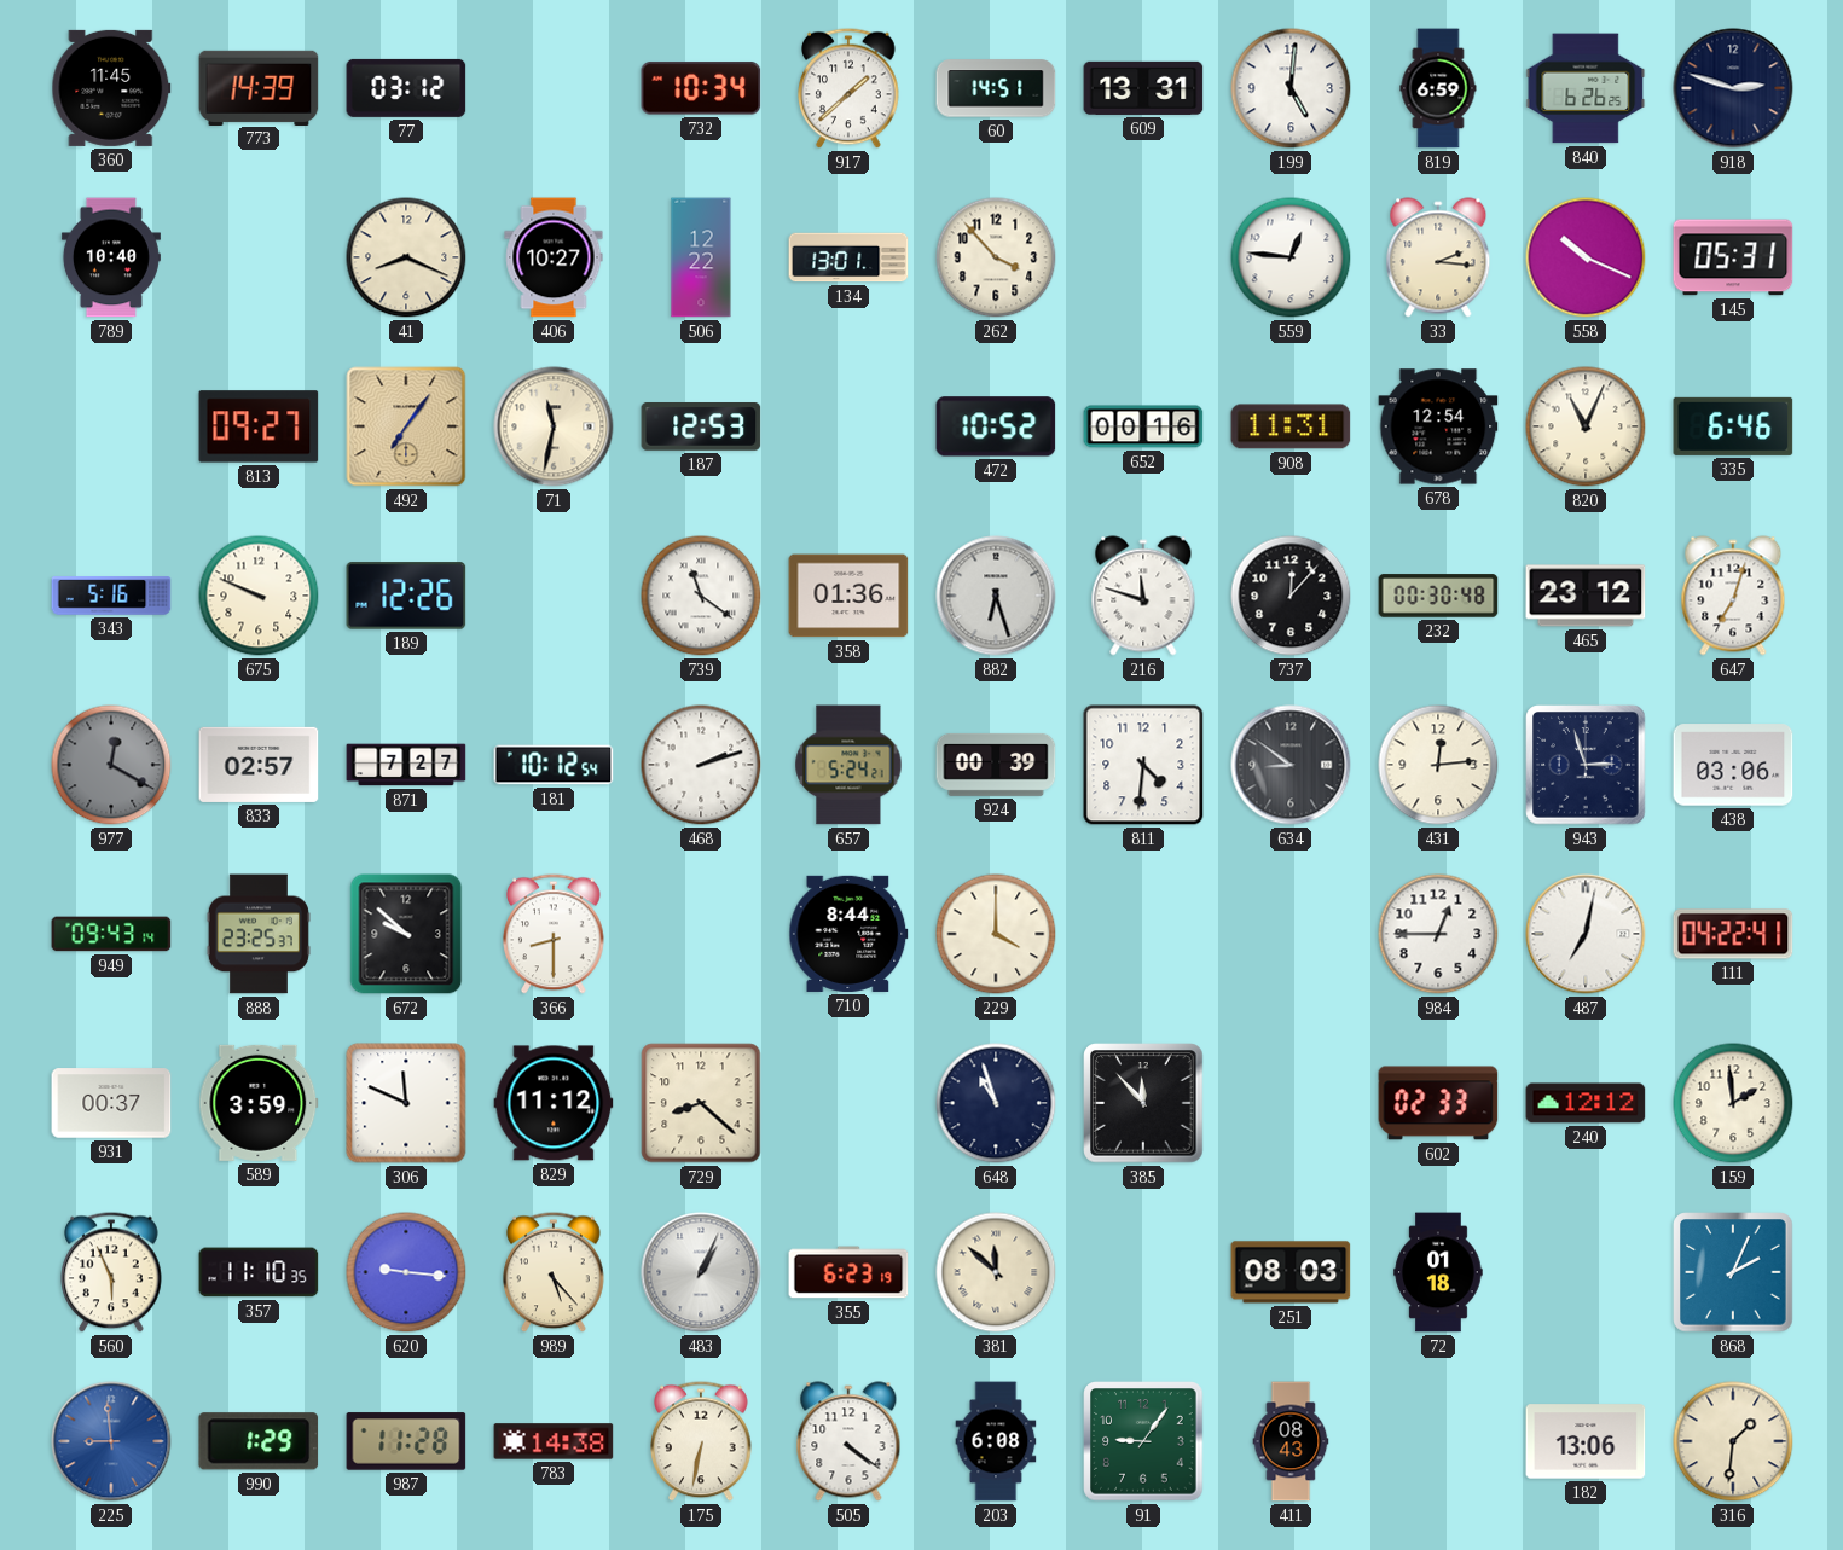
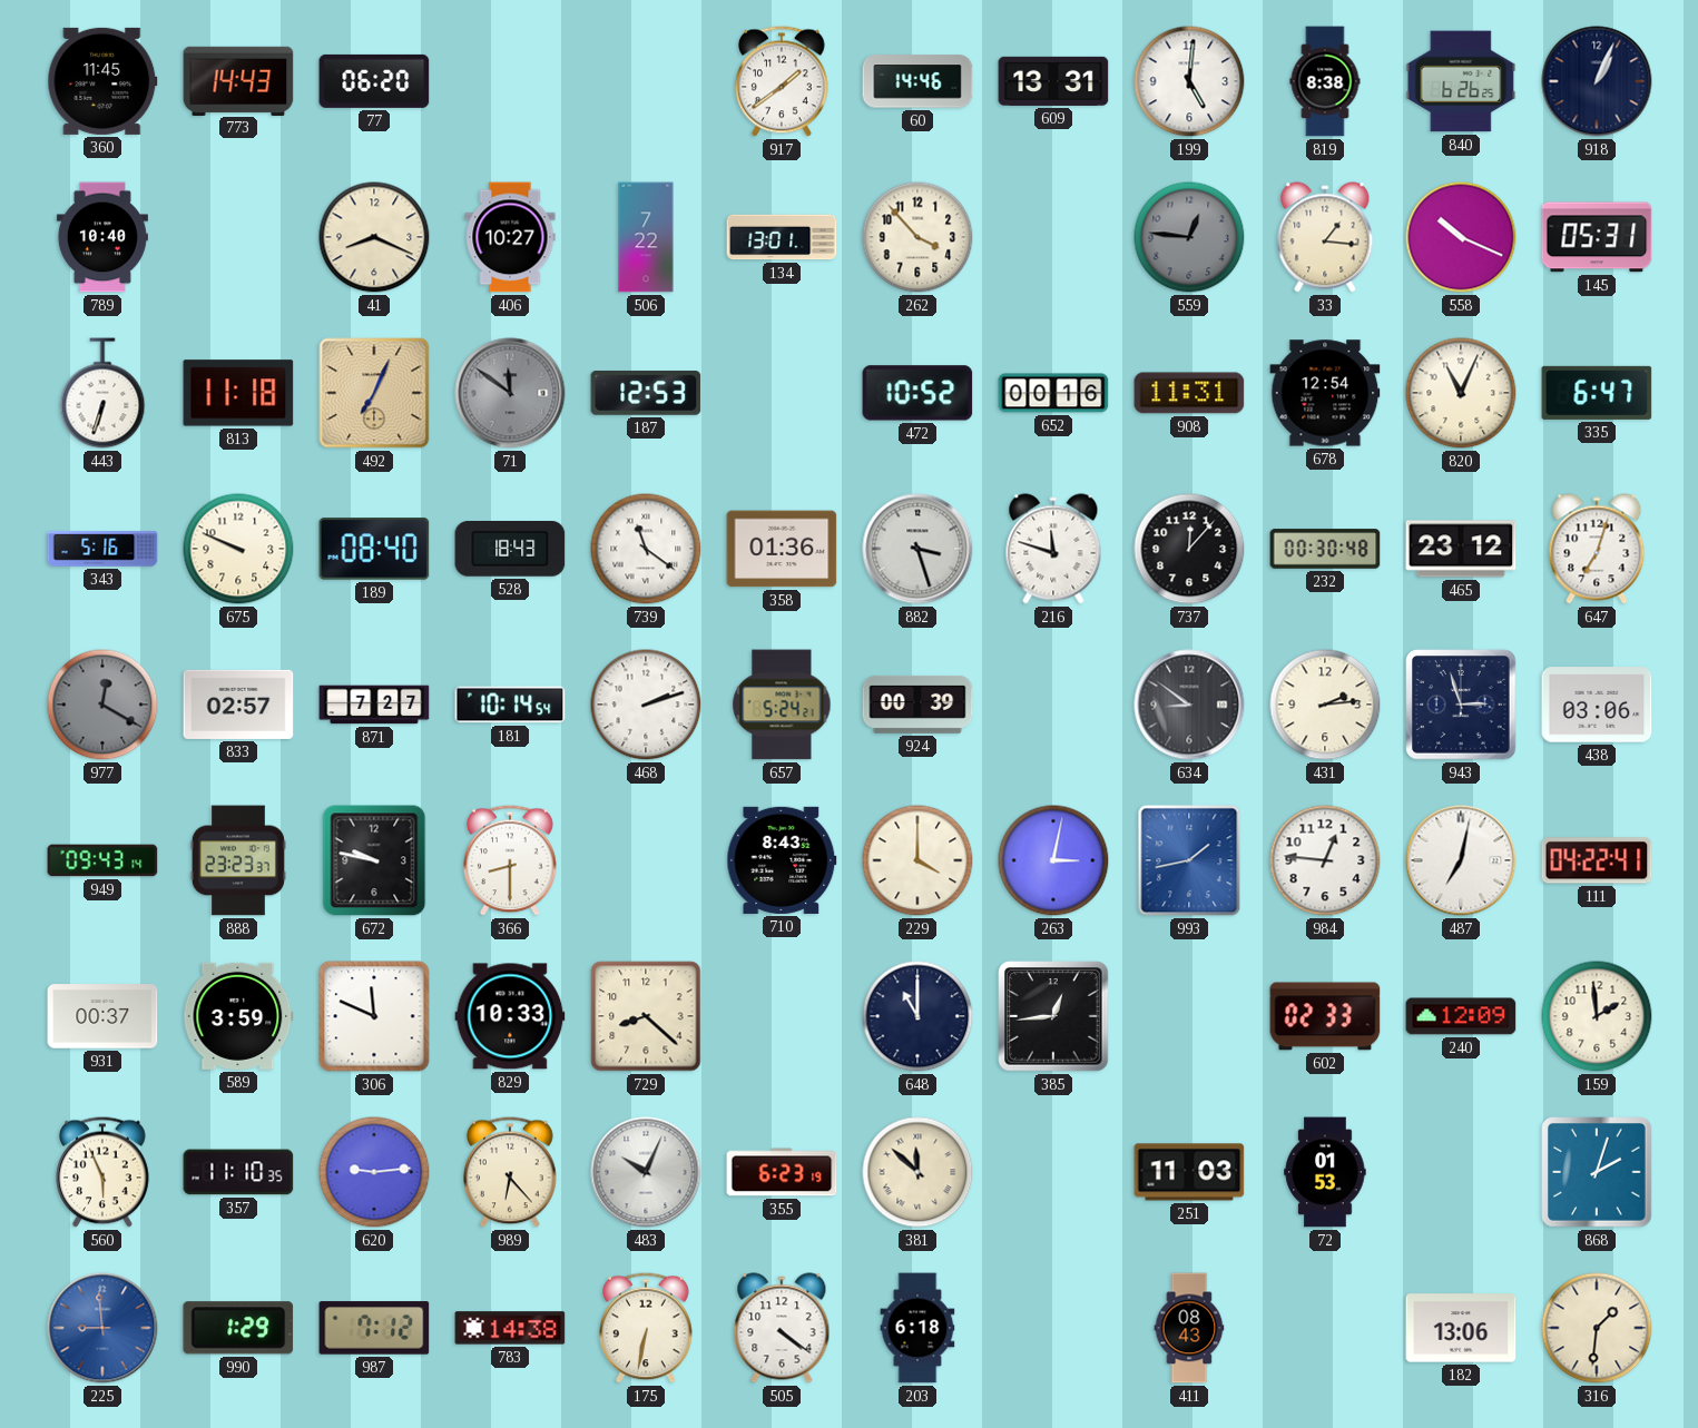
773: 14:39 -> 14:43
77: 03:12 -> 06:20
732: 10:34 -> none
917: 1:38 -> 1:39
60: 14:51 -> 14:46
819: 6:59 -> 8:38
918: 2:48 -> 1:04
506: 12:22 -> 7:22
559 dial: white -> grey
33: 2:16 -> 1:16
443: none -> 6:33
813: 09:27 -> 11:18
492: 7:06 -> 7:04
71: 11:32 -> 11:51
71 dial: cream -> grey
335: 6:46 -> 6:47
189: 12:26 -> 08:40
528: none -> 18:43
882: 6:27 -> 3:27
181: 10:12 -> 10:14
811: 4:31 -> none
431: 12:14 -> 2:14
888: 23:25 -> 23:23
672: 9:52 -> 9:47
710: 8:44 -> 8:43
263: none -> 3:02
993: none -> 1:43
984: 12:45 -> 12:46
829: 11:12 -> 10:33
648: 10:57 -> 11:00
385: 11:53 -> 12:44
240: 12:12 -> 12:09
620: 9:16 -> 9:14
989: 5:23 -> 6:23
483: 1:04 -> 10:04
251: 08:03 -> 11:03
72: 01:18 -> 01:53
868: 2:04 -> 2:03
987: 11:28 -> 7:12
203: 6:08 -> 6:18
91: 9:06 -> none
